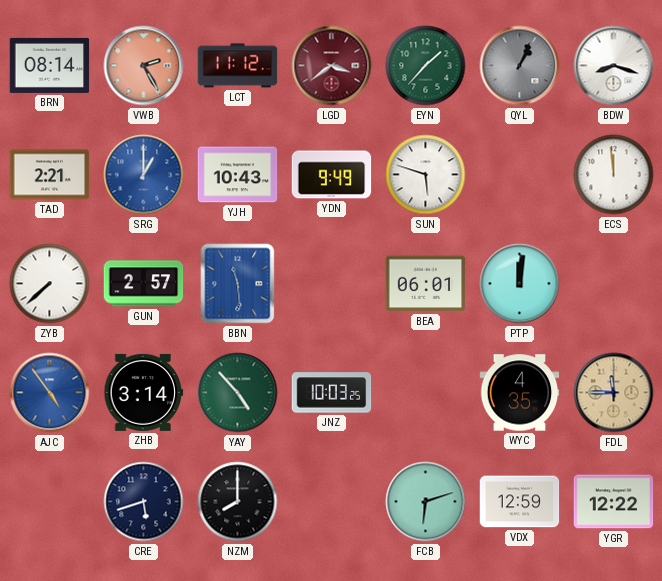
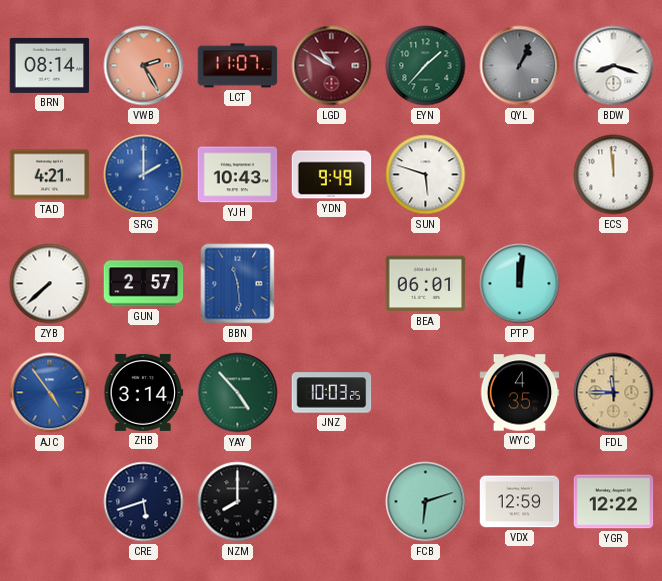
LCT: 11:12 -> 11:07
LGD: 3:39 -> 10:50
TAD: 2:21 -> 4:21
SRG: 1:00 -> 2:00
